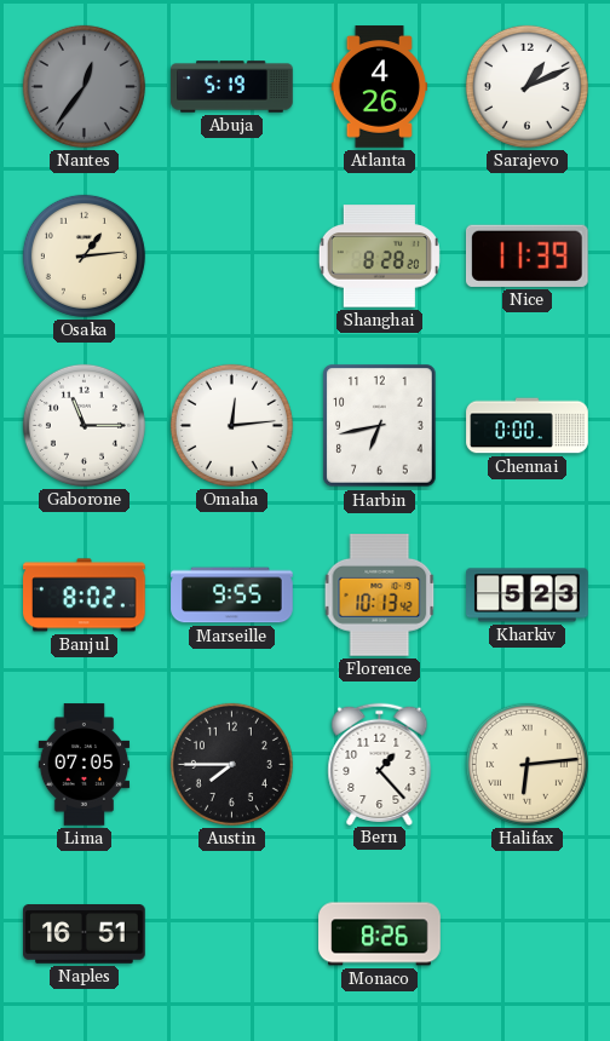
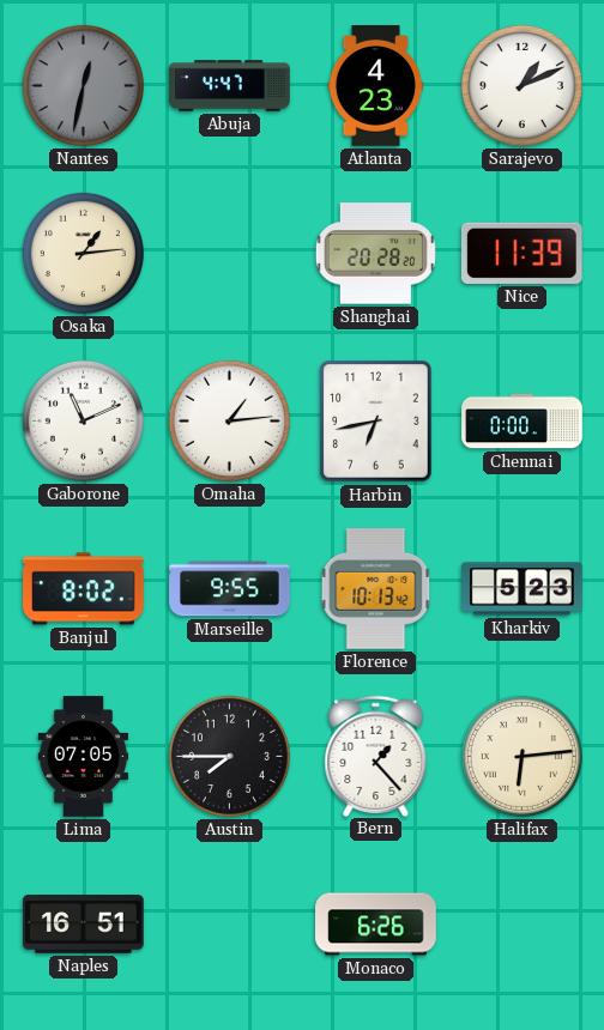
Nantes: 12:36 -> 12:32
Abuja: 5:19 -> 4:47
Atlanta: 4:26 -> 4:23
Shanghai: 8:28 -> 20:28
Gaborone: 11:15 -> 11:11
Omaha: 12:14 -> 1:14
Monaco: 8:26 -> 6:26
